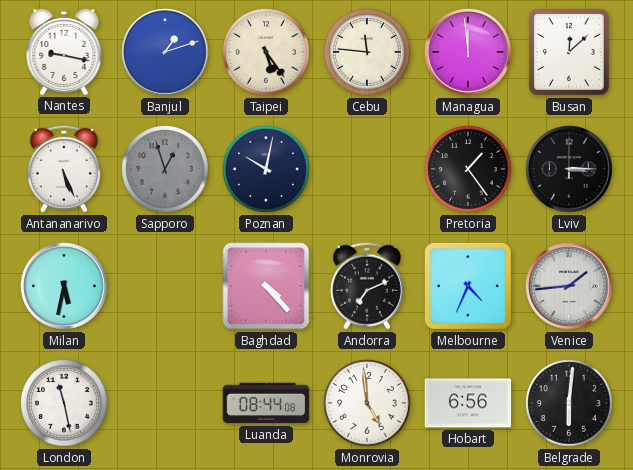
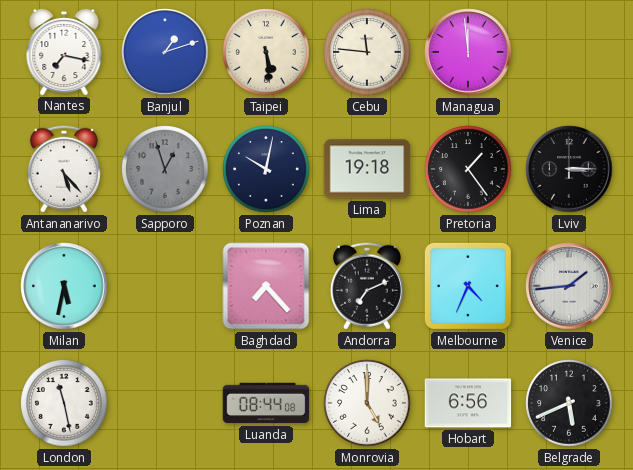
Nantes: 9:17 -> 7:17
Taipei: 5:24 -> 5:29
Busan: 12:08 -> none
Antananarivo: 5:26 -> 5:23
Lima: none -> 19:18
Baghdad: 4:23 -> 7:23
Monrovia: 4:59 -> 5:00
Belgrade: 6:01 -> 5:41
